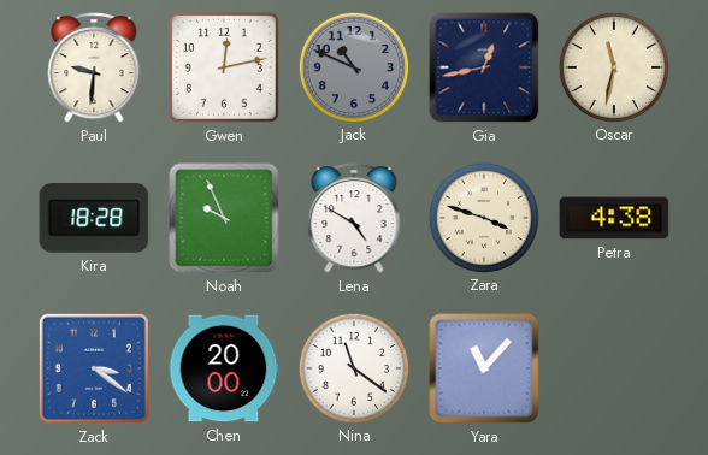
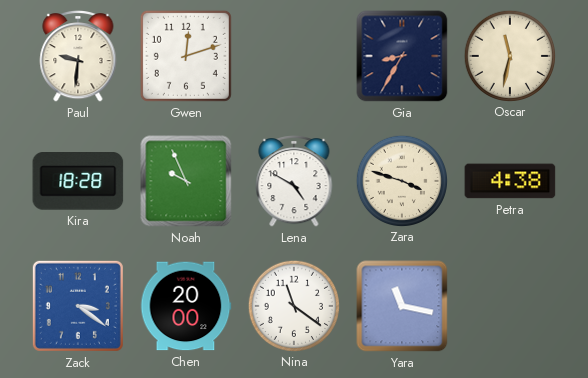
Gwen: 12:13 -> 12:12
Jack: 10:49 -> none
Gia: 12:43 -> 8:35
Yara: 11:07 -> 11:17
